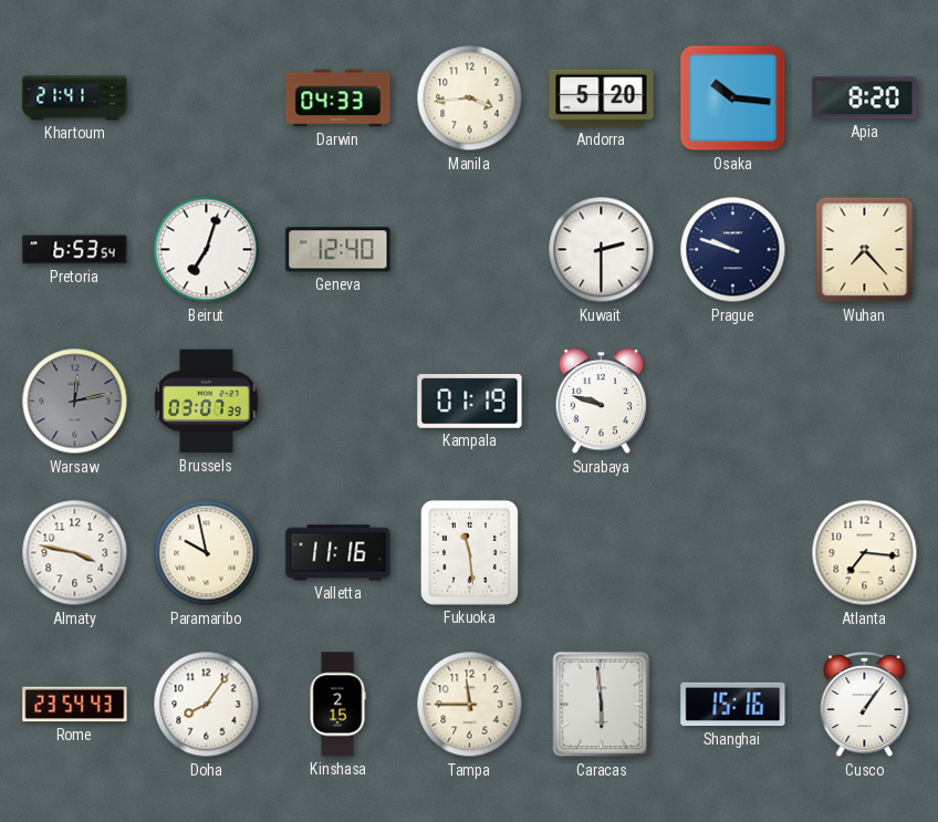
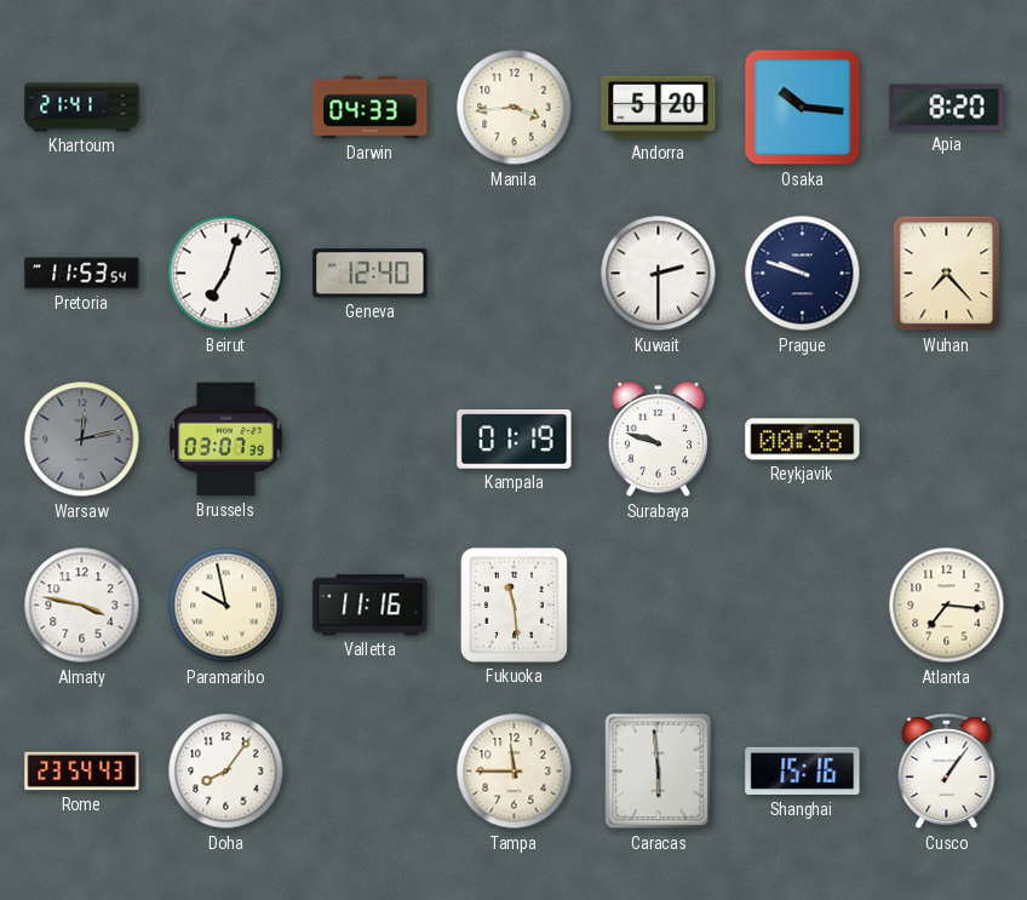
Pretoria: 6:53 -> 11:53
Reykjavik: none -> 00:38
Kinshasa: 2:15 -> none
